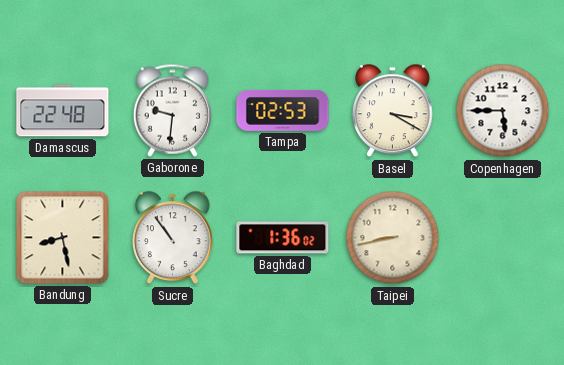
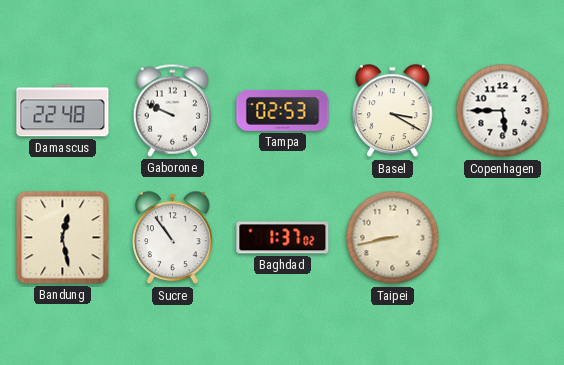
Gaborone: 9:31 -> 9:49
Bandung: 8:28 -> 12:28
Baghdad: 1:36 -> 1:37
